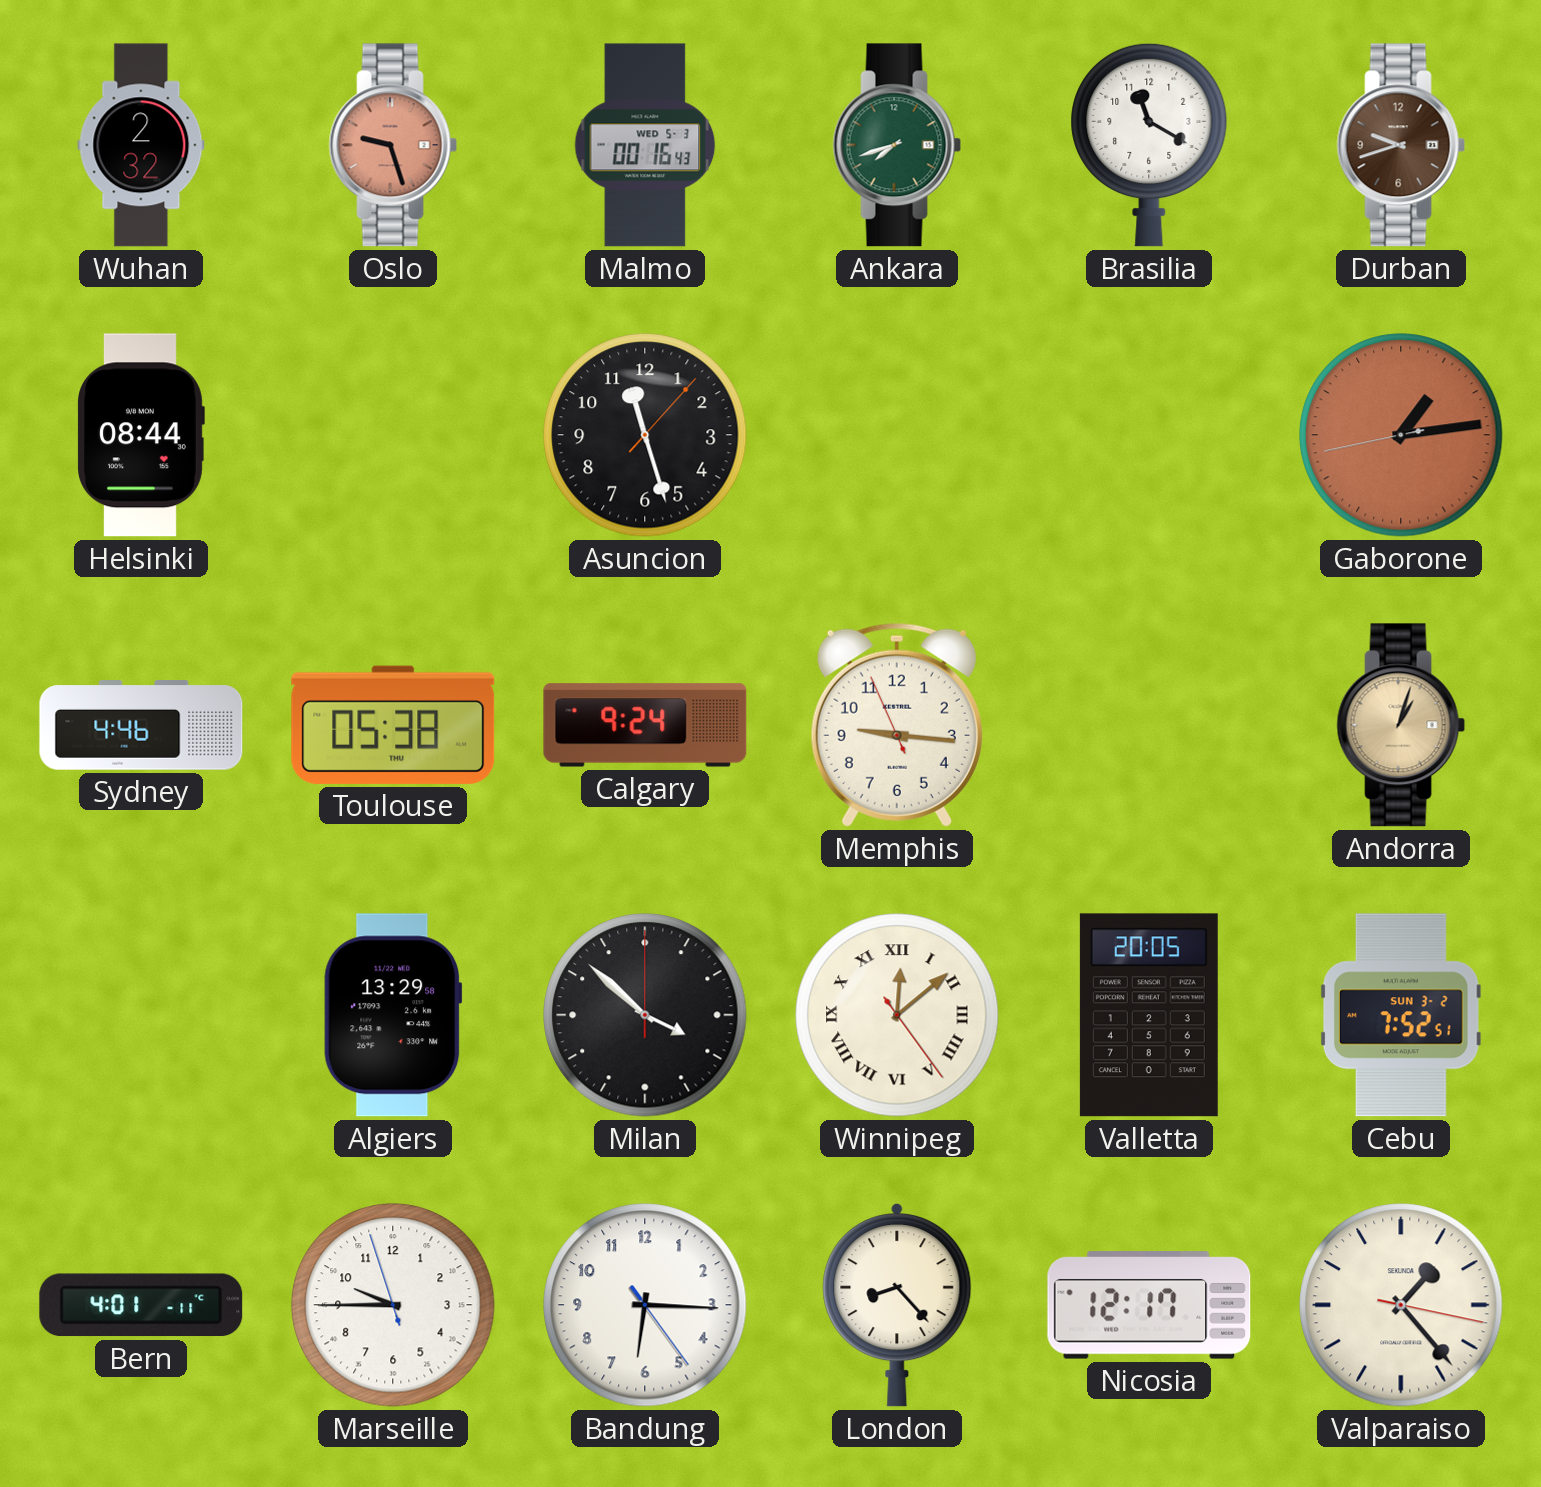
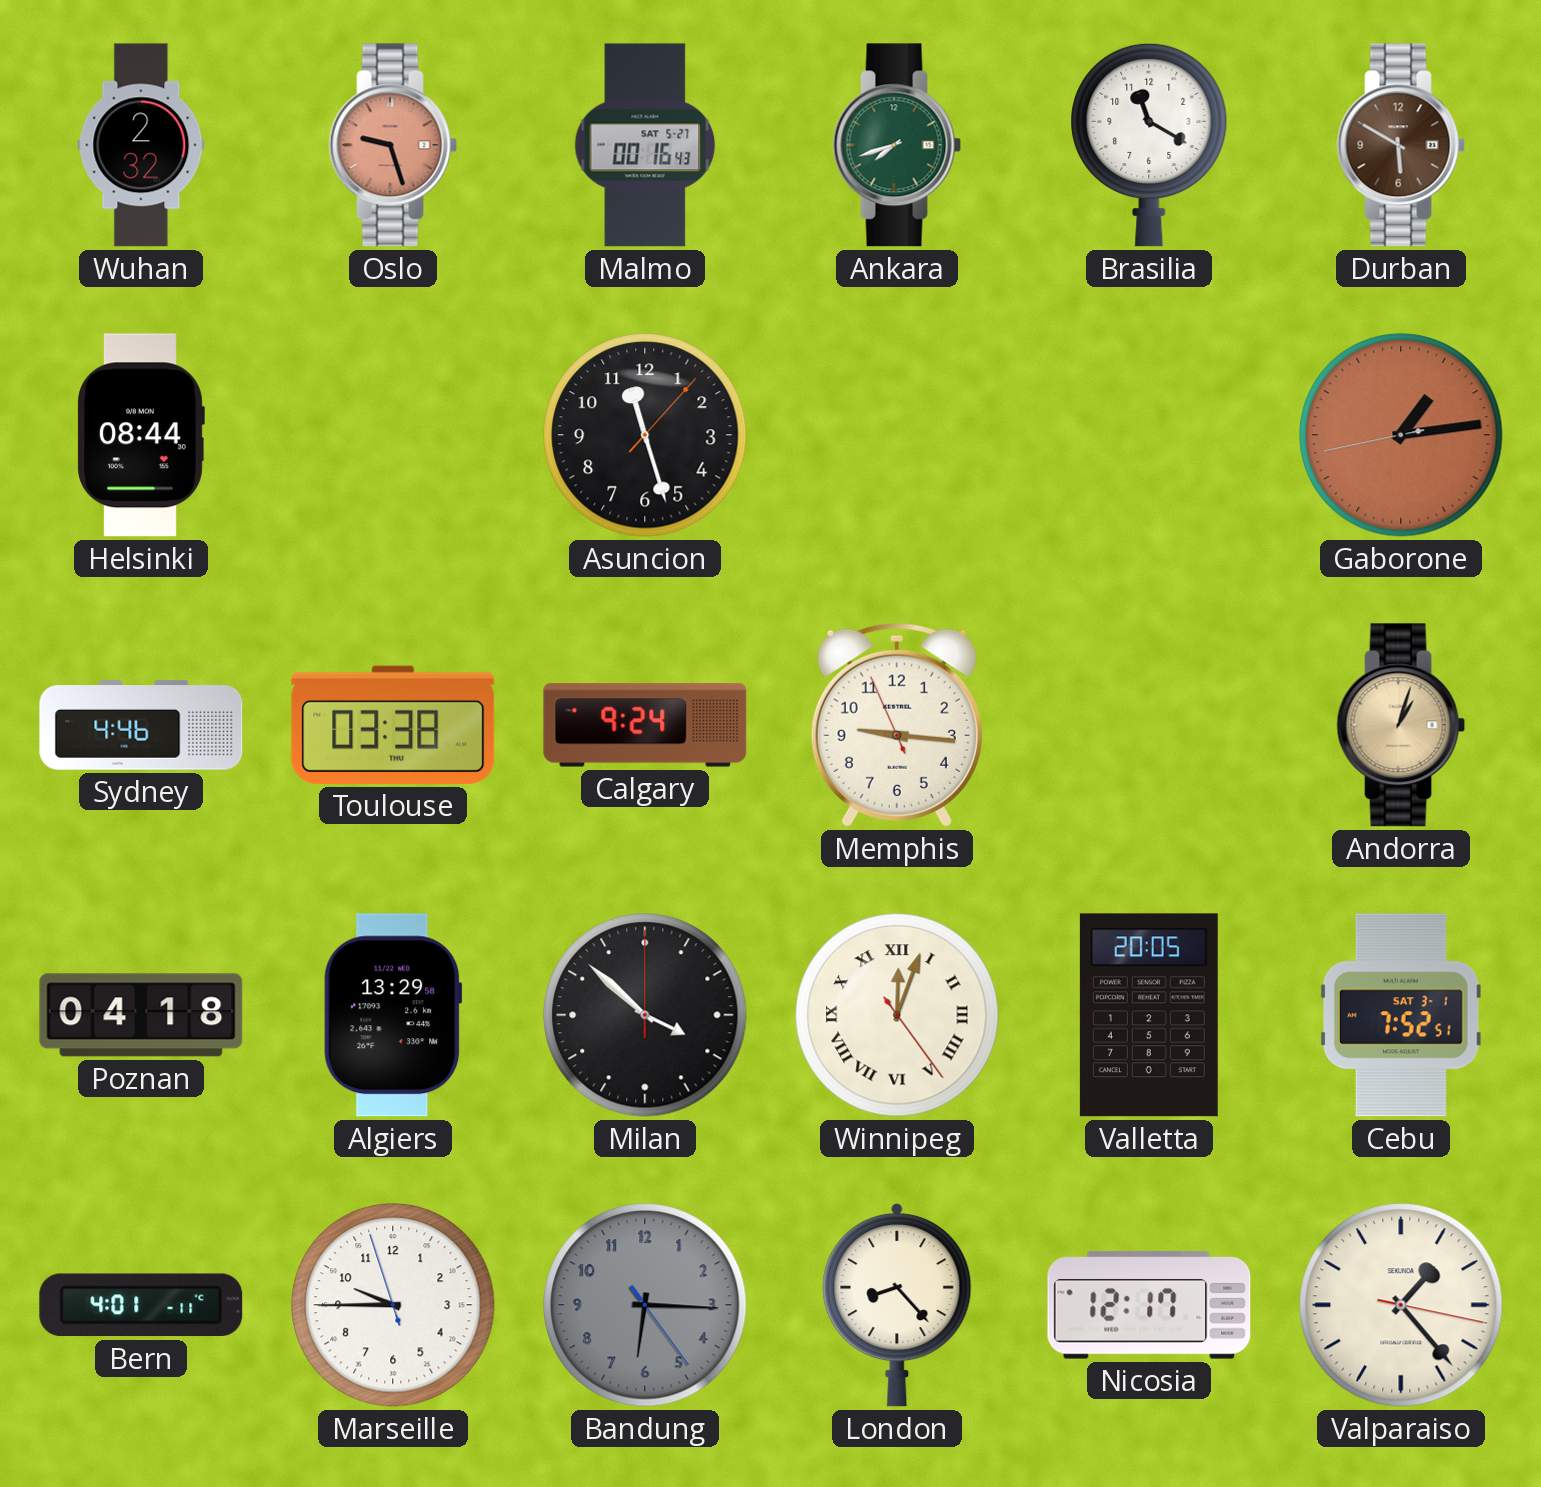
Malmo date: WED 5-3 -> SAT 5-27
Durban: 9:42 -> 5:50
Toulouse: 05:38 -> 03:38
Poznan: none -> 04:18
Winnipeg: 12:08 -> 12:03
Cebu date: SUN 3-2 -> SAT 3-1
Bandung dial: white -> grey
